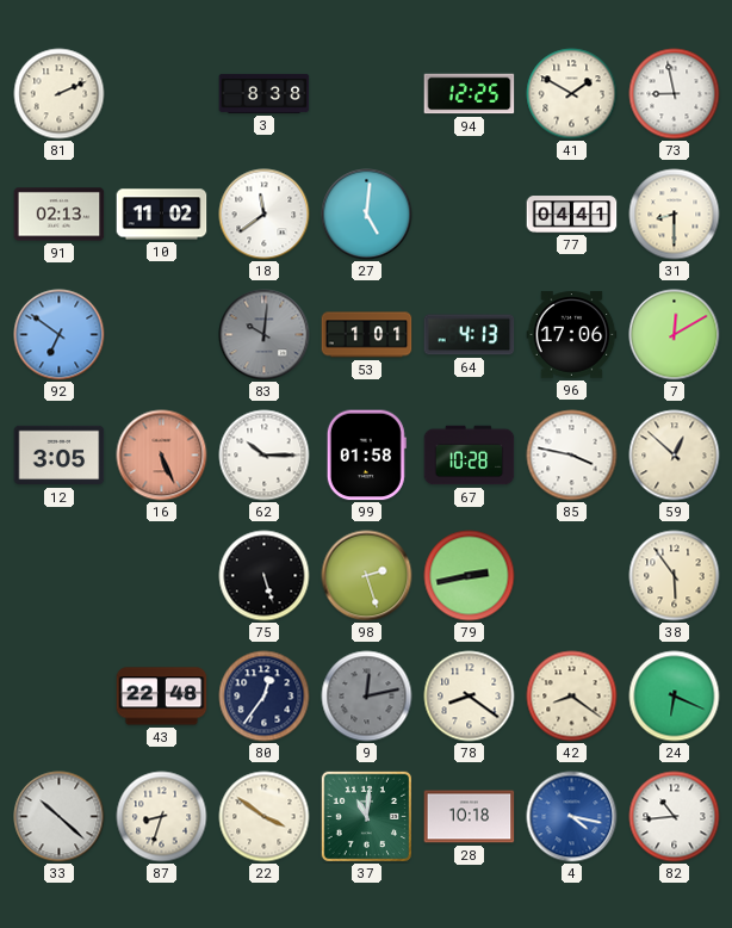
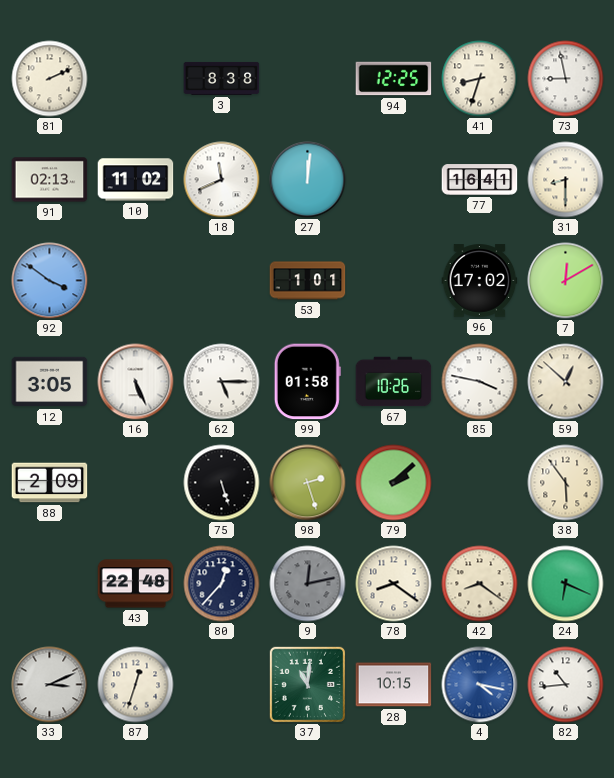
41: 1:50 -> 8:33
18: 11:39 -> 11:41
27: 5:01 -> 12:01
77: 04:41 -> 16:41
92: 6:51 -> 3:51
83: 10:01 -> none
64: 4:13 -> none
96: 17:06 -> 17:02
16 dial: salmon -> white
62: 10:15 -> 5:15
67: 10:28 -> 10:26
88: none -> 2:09
79: 2:43 -> 2:08
80: 12:36 -> 12:37
33: 10:22 -> 3:11
87: 8:33 -> 12:33
22: 3:51 -> none
28: 10:18 -> 10:15
